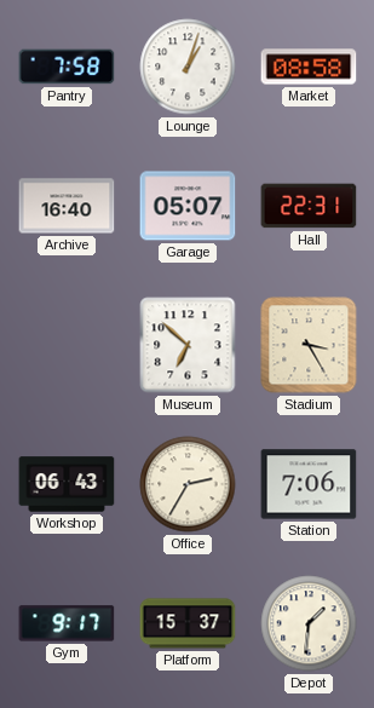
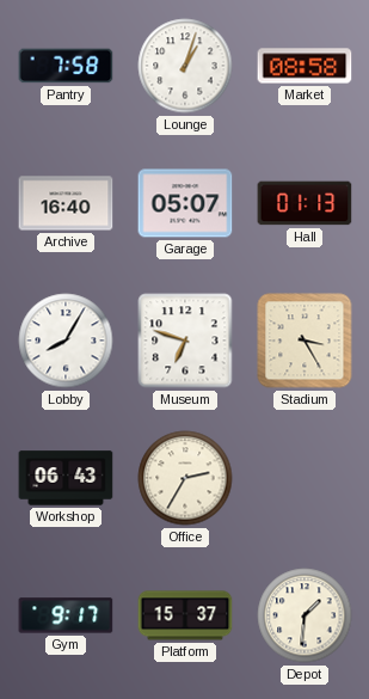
Hall: 22:31 -> 01:13
Lobby: none -> 8:05
Museum: 6:52 -> 6:48
Station: 7:06 -> none
